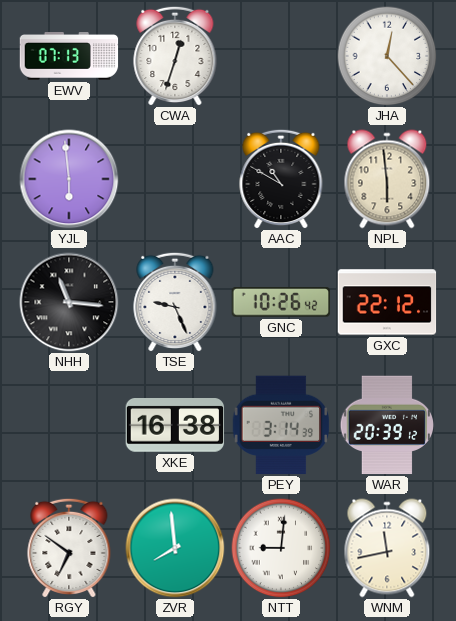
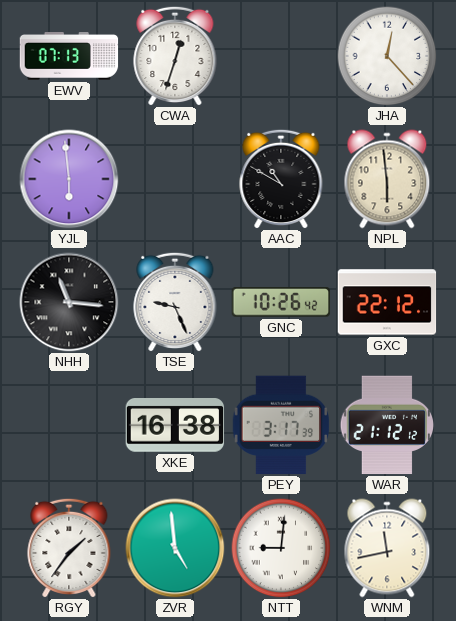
PEY: 3:14 -> 3:17
WAR: 20:39 -> 21:12
RGY: 6:51 -> 1:36
ZVR: 7:59 -> 4:59
